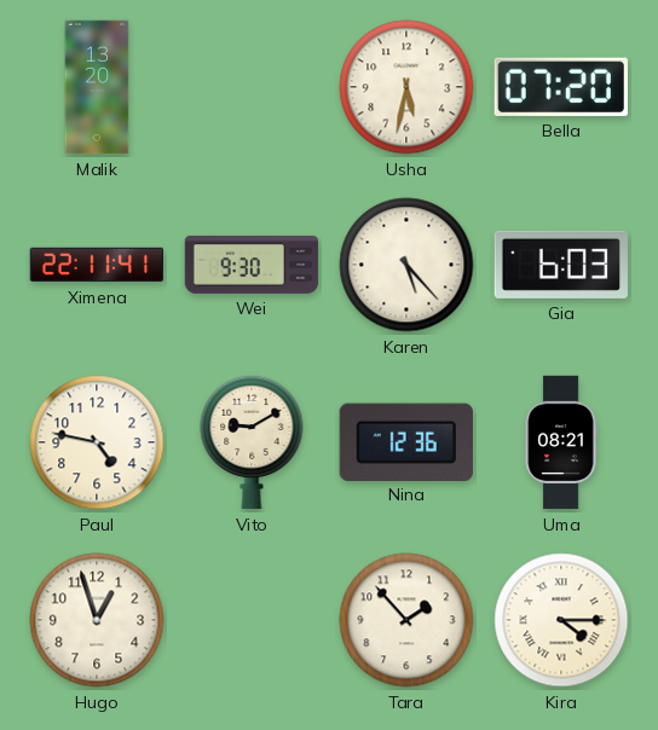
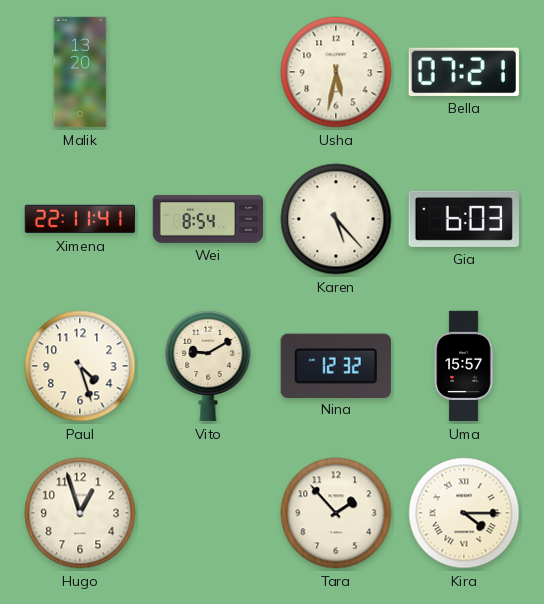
Bella: 07:20 -> 07:21
Wei: 9:30 -> 8:54
Paul: 4:47 -> 4:27
Nina: 12:36 -> 12:32
Uma: 08:21 -> 15:57
